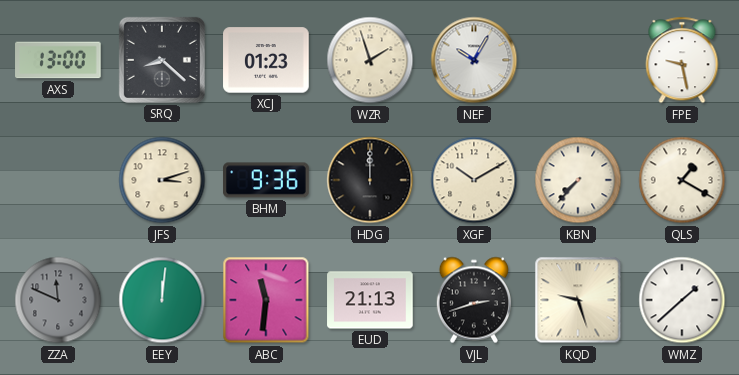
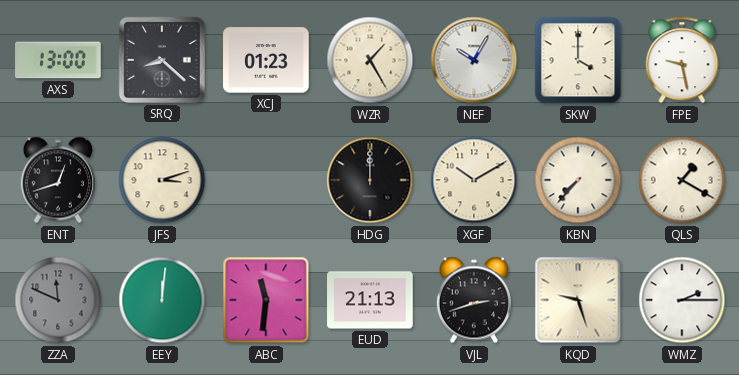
WZR: 1:57 -> 1:25
SKW: none -> 4:00
ENT: none -> 12:42
BHM: 9:36 -> none
WMZ: 1:38 -> 2:15
